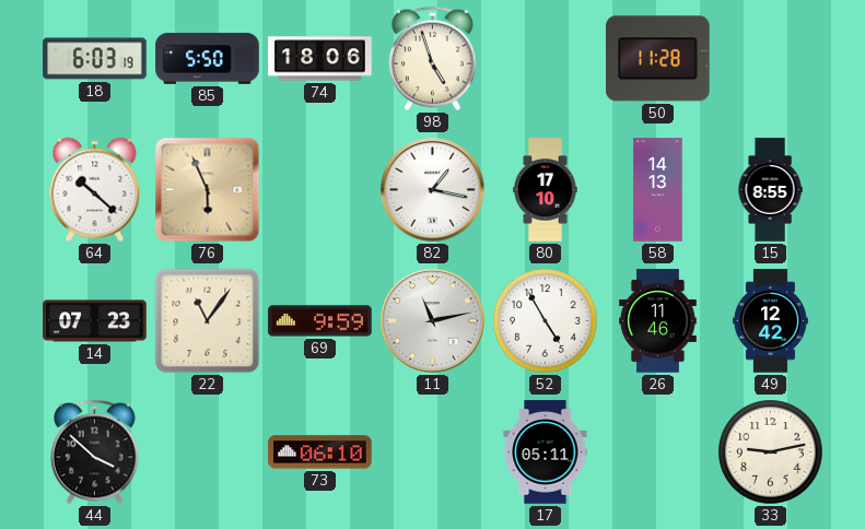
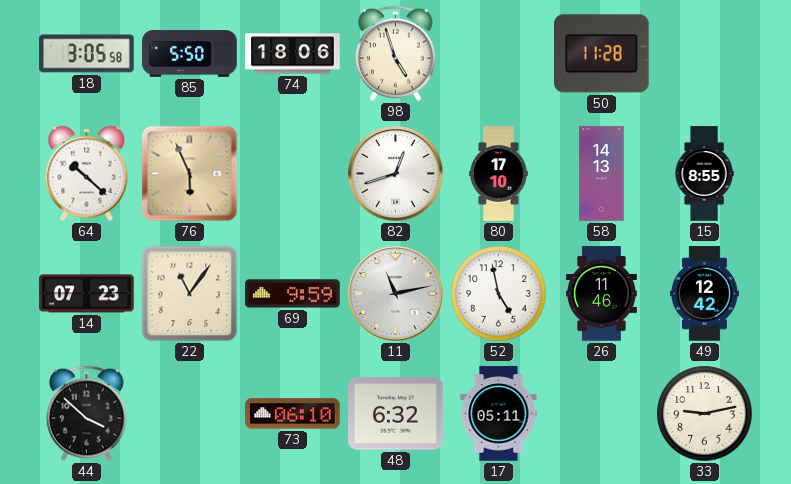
18: 6:03 -> 3:05
82: 1:17 -> 12:42
52: 4:55 -> 4:58
48: none -> 6:32
